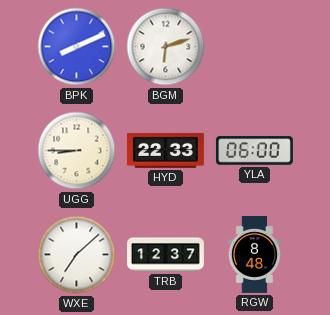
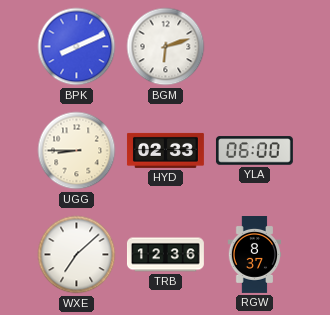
HYD: 22:33 -> 02:33
TRB: 12:37 -> 12:36
RGW: 8:48 -> 8:37
